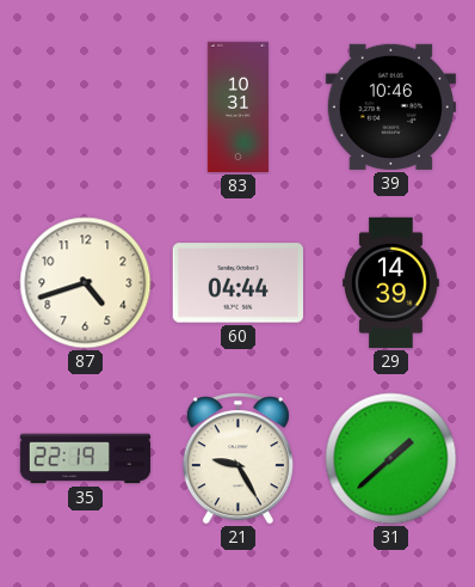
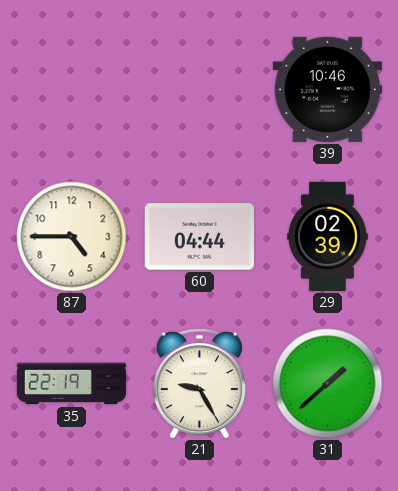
83: 10:31 -> none
87: 4:42 -> 4:45
29: 14:39 -> 02:39
